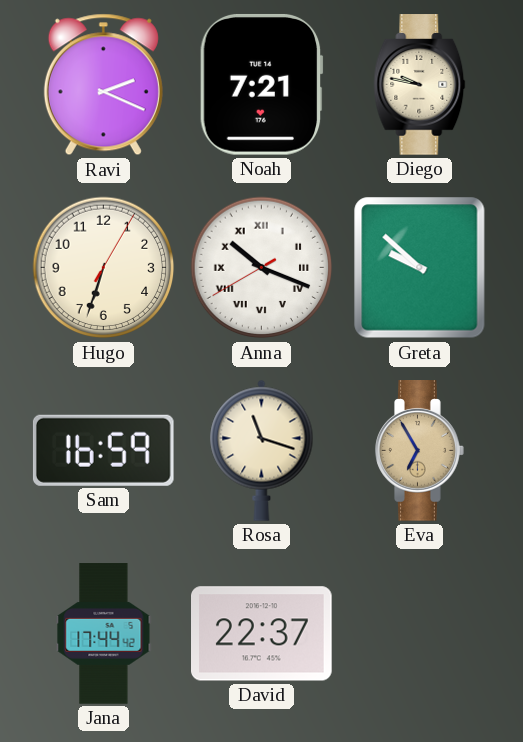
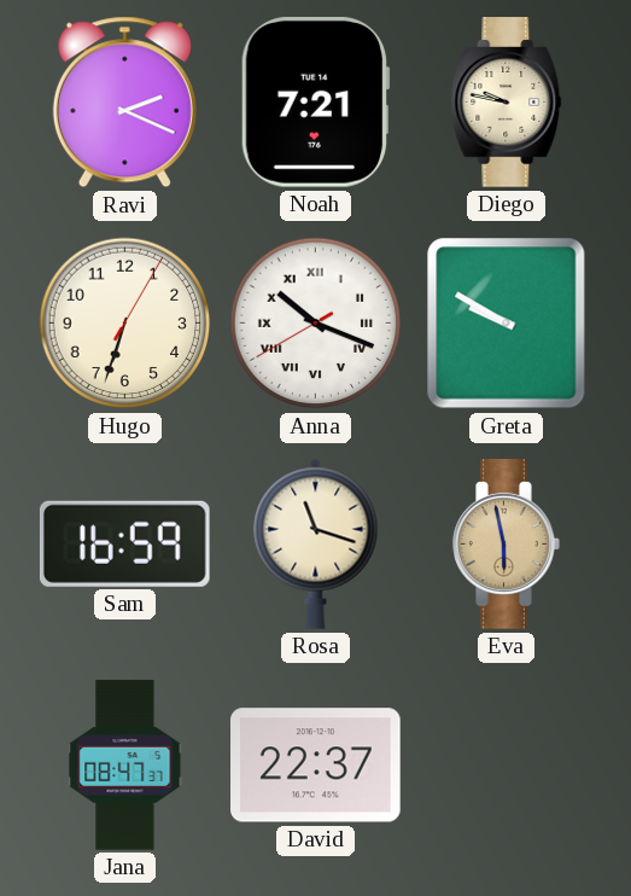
Greta: 9:52 -> 9:50
Eva: 6:55 -> 5:58
Jana: 17:44 -> 08:47
